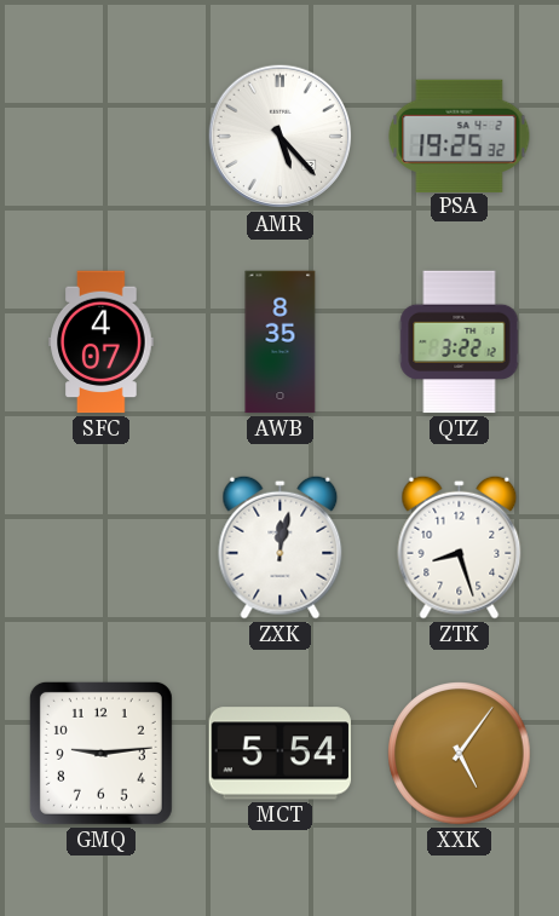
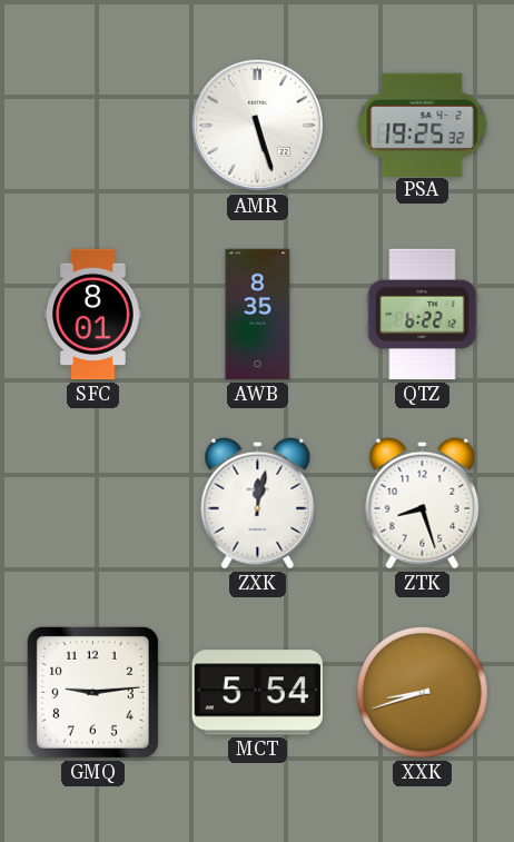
AMR: 5:23 -> 5:27
SFC: 4:07 -> 8:01
QTZ: 3:22 -> 6:22
XXK: 5:06 -> 8:42
